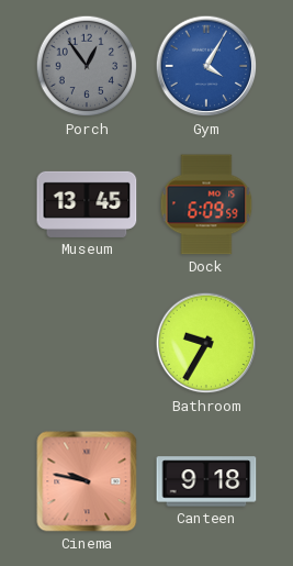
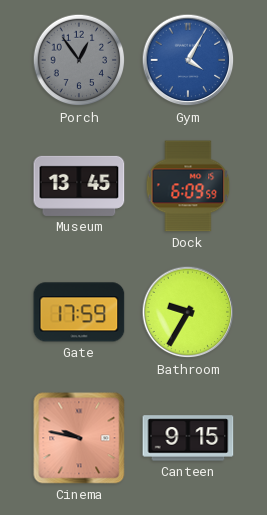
Gate: none -> 17:59
Canteen: 9:18 -> 9:15
